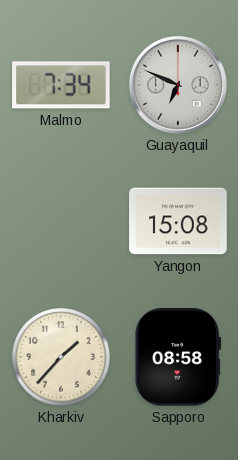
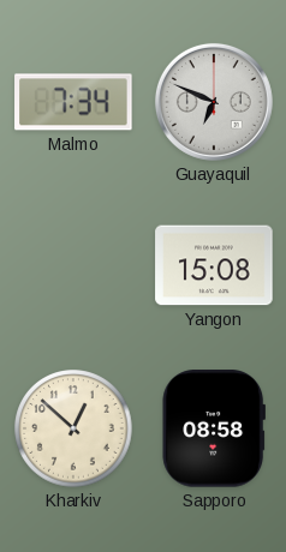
Kharkiv: 1:37 -> 12:52
